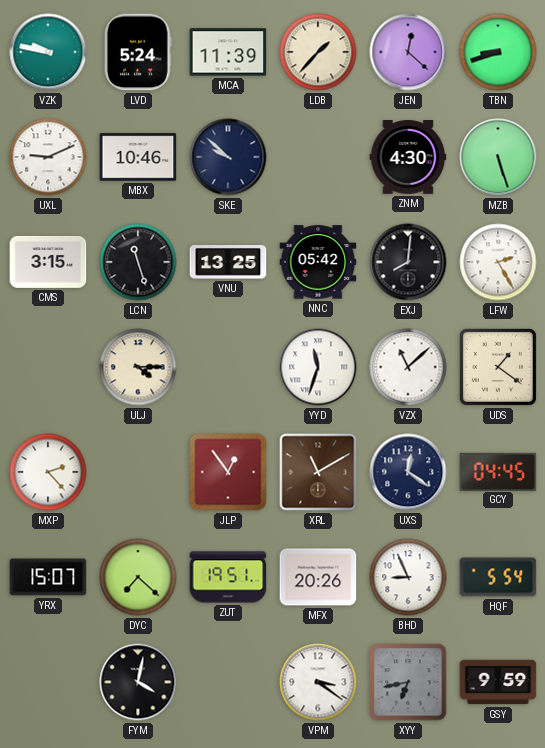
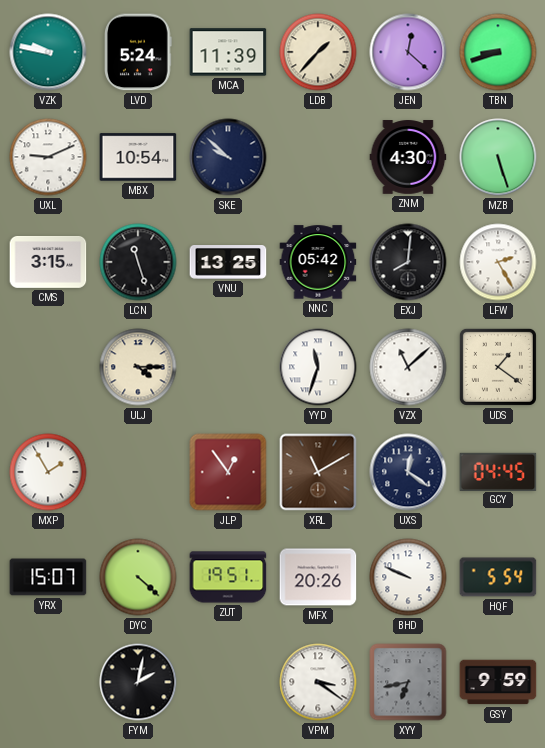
MBX: 10:46 -> 10:54
MXP: 2:23 -> 1:55
DYC: 7:22 -> 4:22
BHD: 8:56 -> 9:49
FYM: 4:02 -> 2:02
